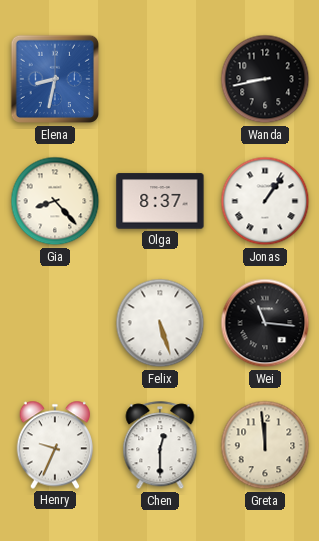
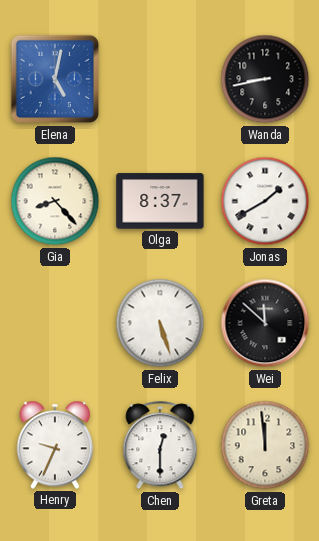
Elena: 8:32 -> 5:02
Jonas: 1:06 -> 1:40
Wei: 11:16 -> 11:52
